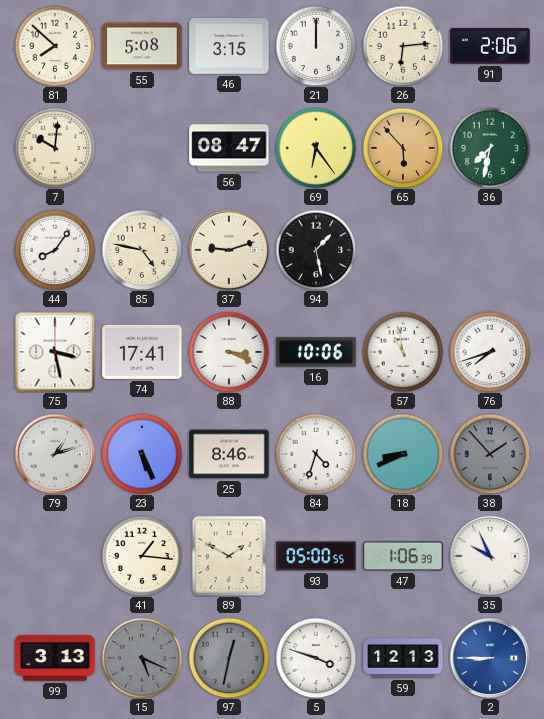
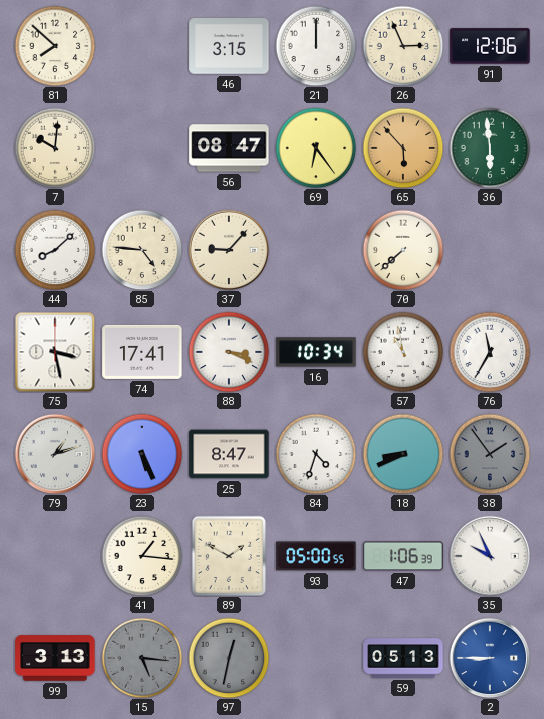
55: 5:08 -> none
26: 6:14 -> 2:56
91: 2:06 -> 12:06
36: 7:32 -> 5:59
44: 8:06 -> 8:08
85: 4:47 -> 4:46
37: 9:12 -> 9:07
94: 1:28 -> none
70: none -> 7:38
16: 10:06 -> 10:34
76: 7:42 -> 11:35
25: 8:46 -> 8:47
38: 1:53 -> 1:54
15: 5:19 -> 5:16
5: 3:48 -> none
59: 12:13 -> 05:13
